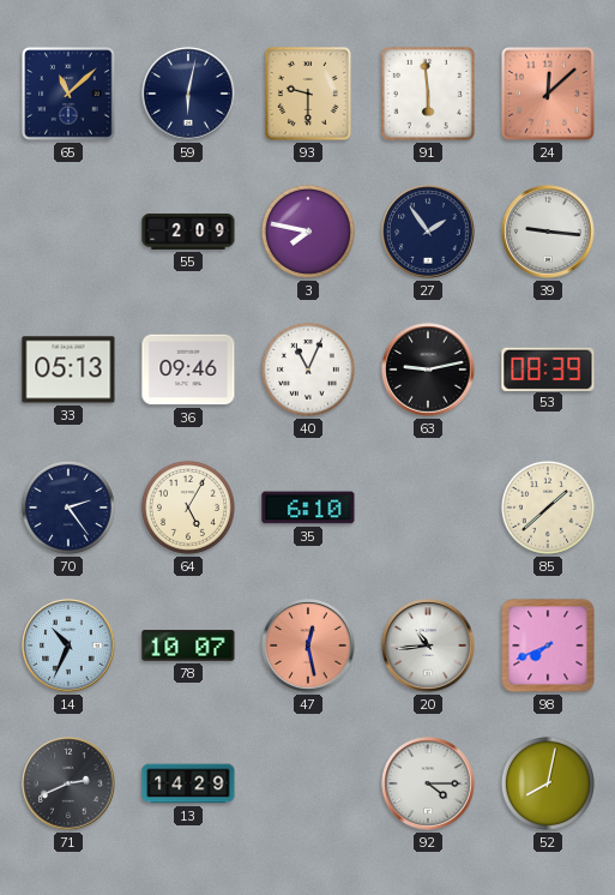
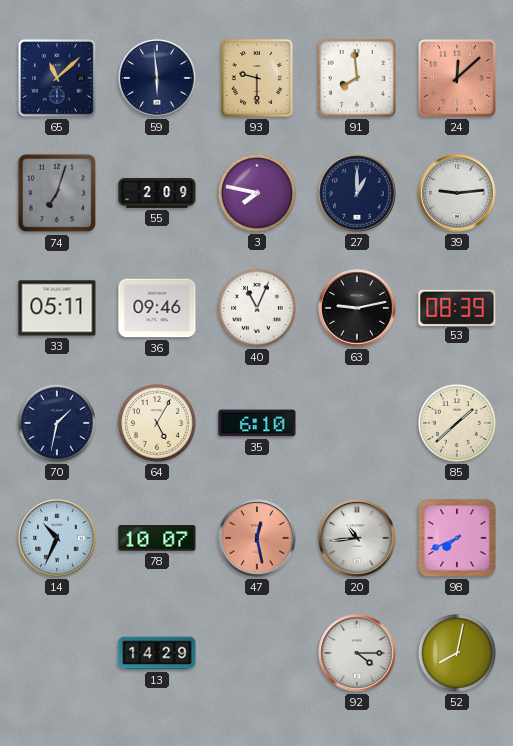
59: 6:02 -> 5:59
91: 5:59 -> 7:59
74: none -> 7:03
27: 1:54 -> 1:00
39: 9:16 -> 9:14
33: 05:13 -> 05:11
70: 2:24 -> 1:32
71: 2:41 -> none
